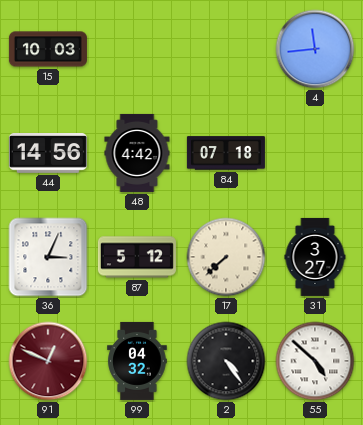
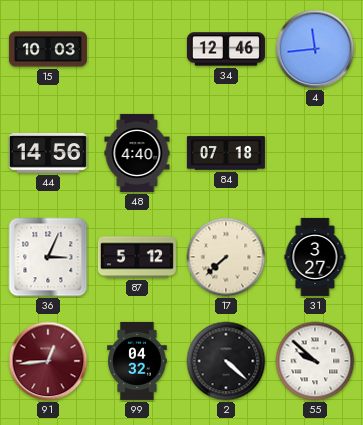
34: none -> 12:46
48: 4:42 -> 4:40
91: 12:49 -> 12:44
2: 4:24 -> 4:22
55: 4:52 -> 9:52
